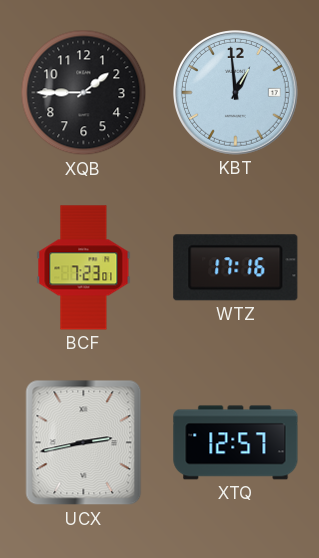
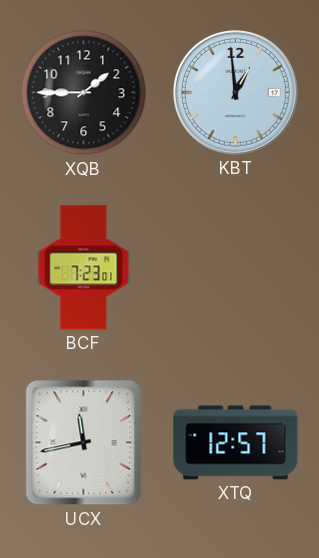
WTZ: 17:16 -> none
UCX: 2:43 -> 11:43
